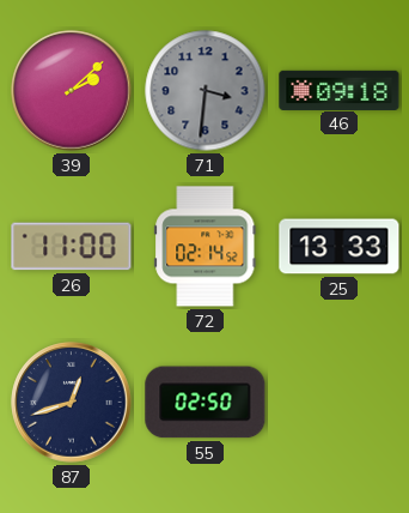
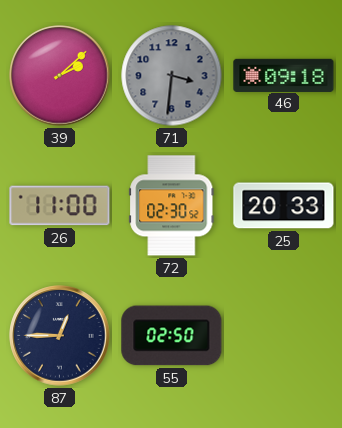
72: 02:14 -> 02:30
25: 13:33 -> 20:33
87: 12:42 -> 12:45
